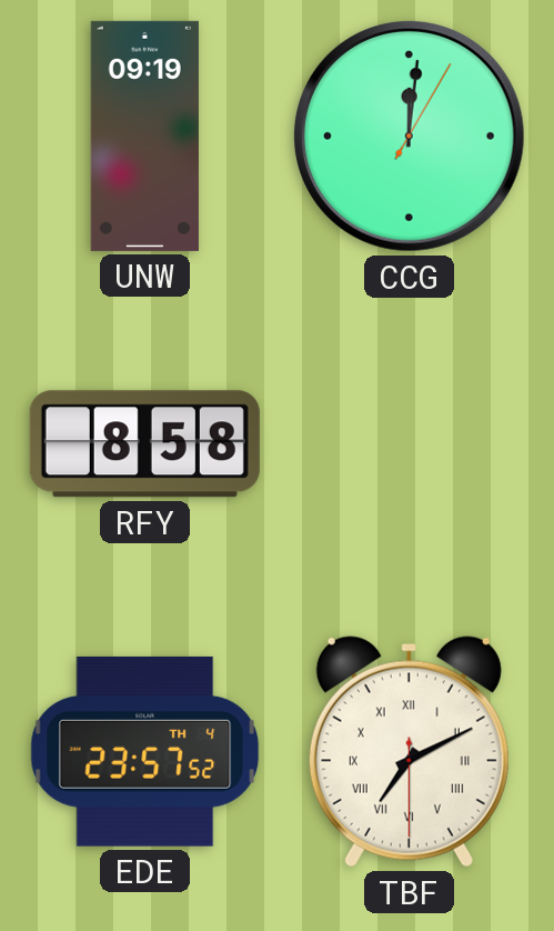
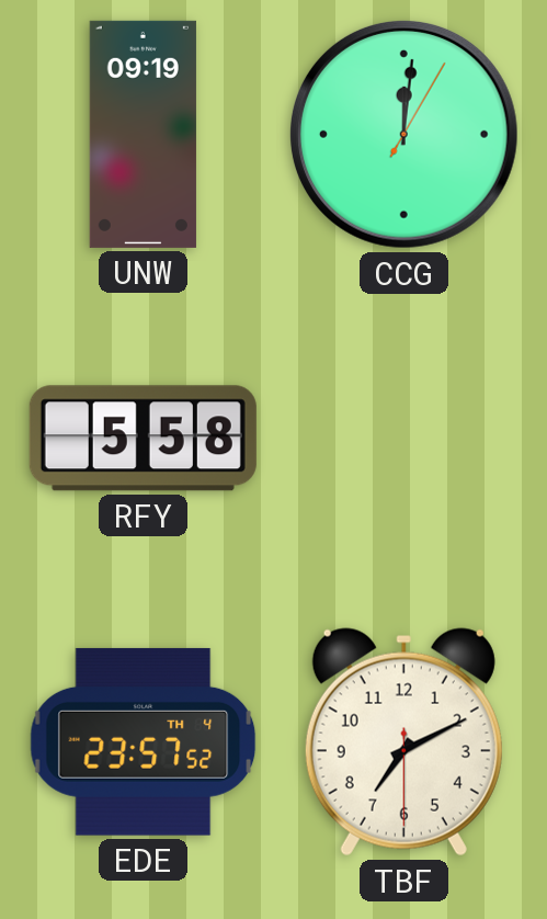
RFY: 8:58 -> 5:58
TBF numerals: Roman -> Arabic
